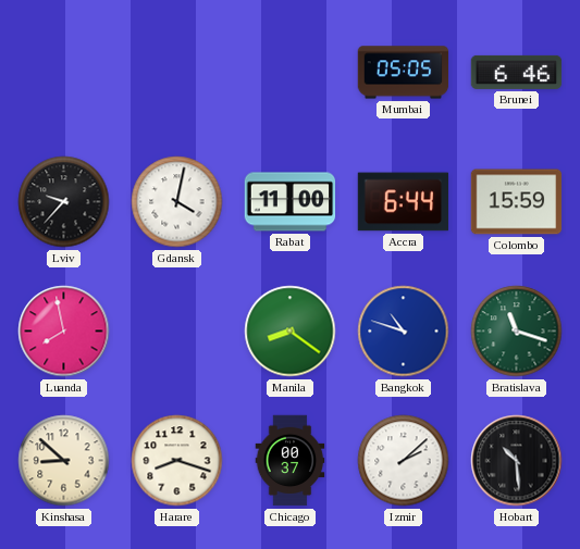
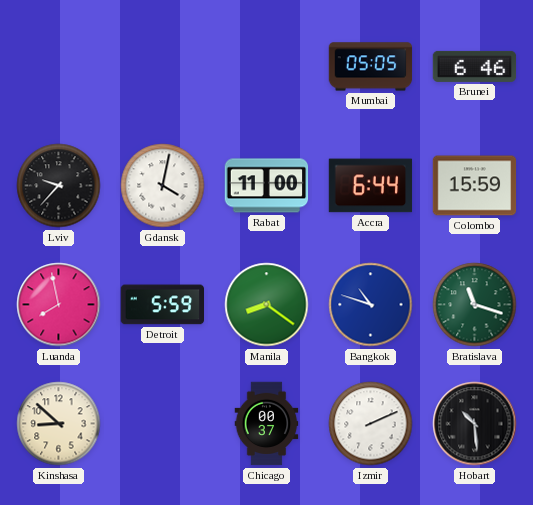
Detroit: none -> 5:59
Harare: 8:18 -> none
Izmir: 2:08 -> 2:11
